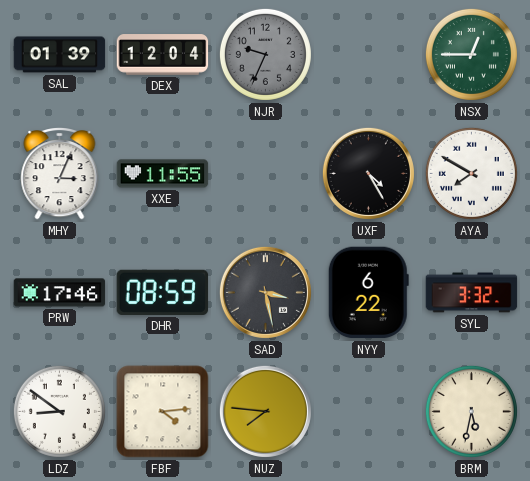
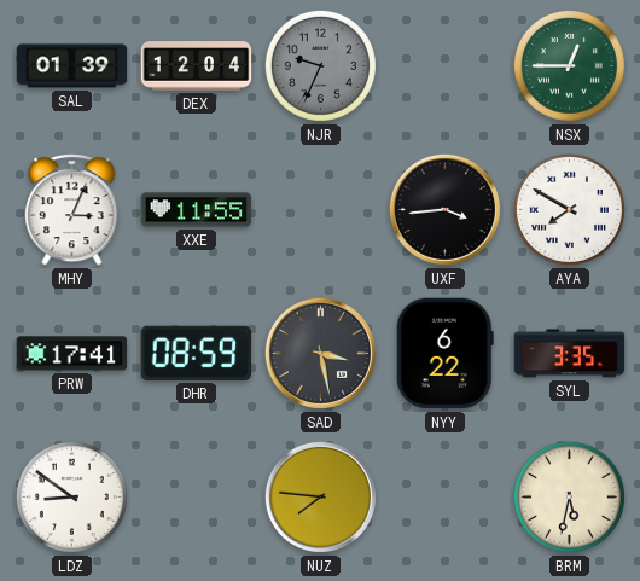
UXF: 4:25 -> 3:44
PRW: 17:46 -> 17:41
SYL: 3:32 -> 3:35
FBF: 4:14 -> none
